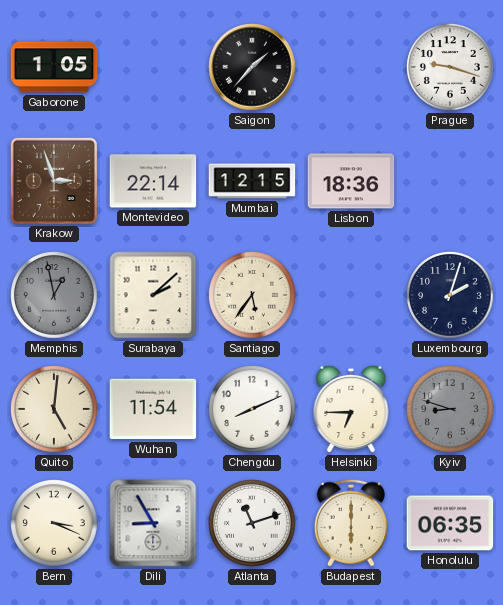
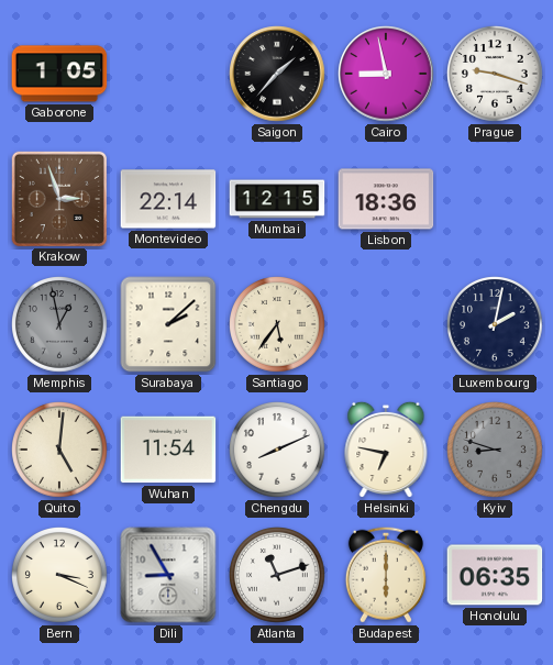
Cairo: none -> 8:58
Luxembourg: 2:03 -> 2:02
Helsinki: 6:45 -> 6:47
